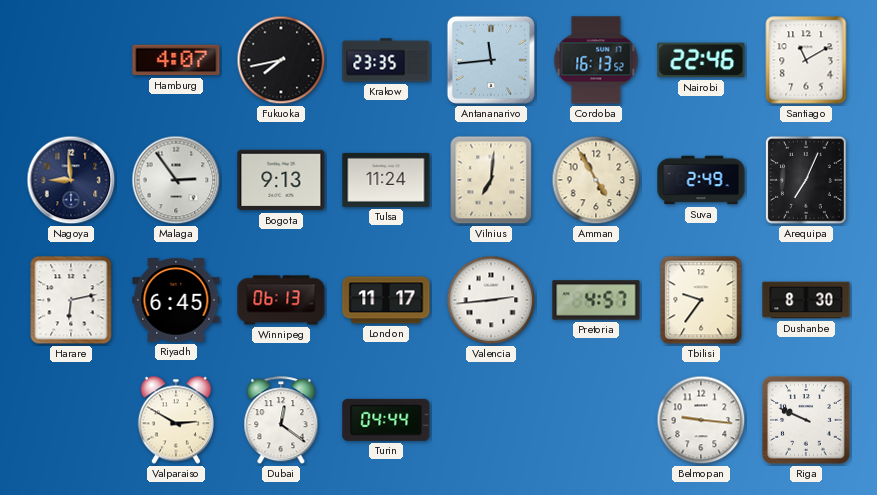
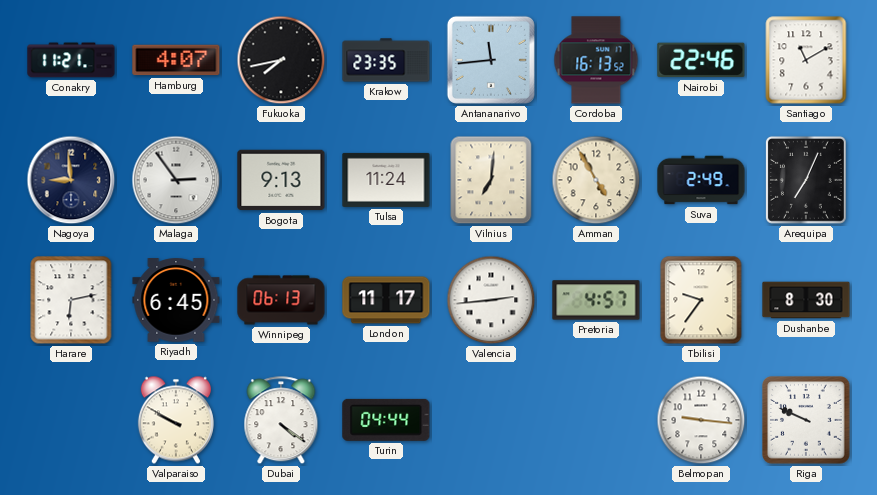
Conakry: none -> 11:21
Valparaiso: 2:50 -> 9:50
Dubai: 12:21 -> 4:21
